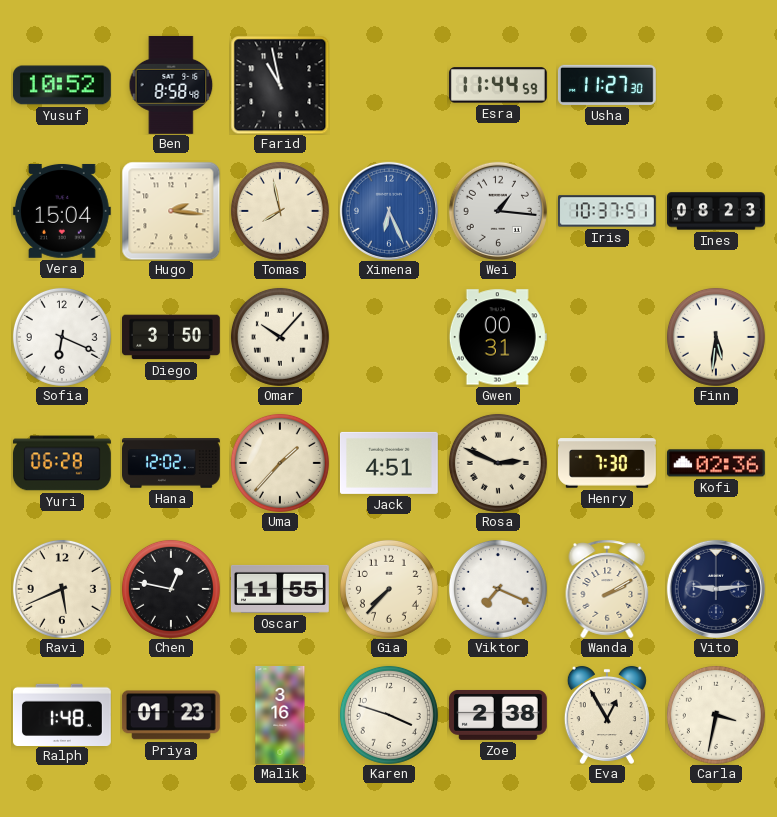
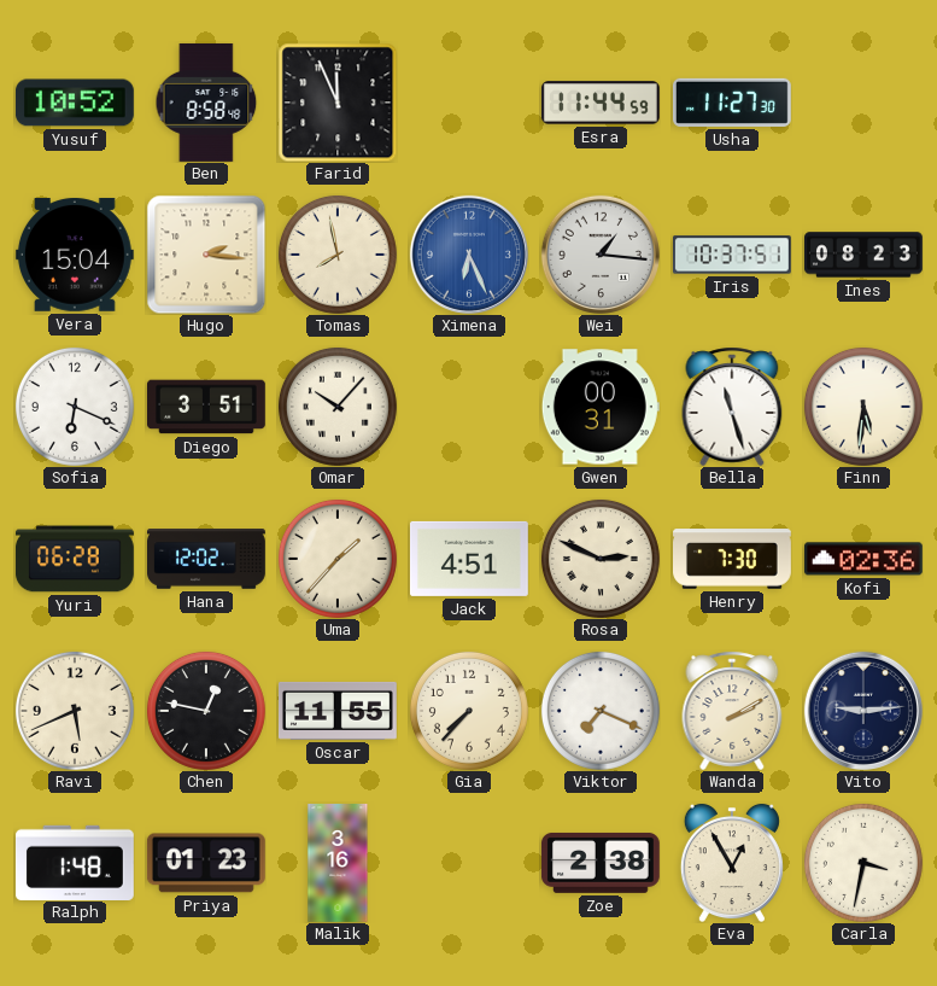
Farid: 10:58 -> 11:56
Diego: 3:50 -> 3:51
Bella: none -> 11:27
Karen: 3:48 -> none
